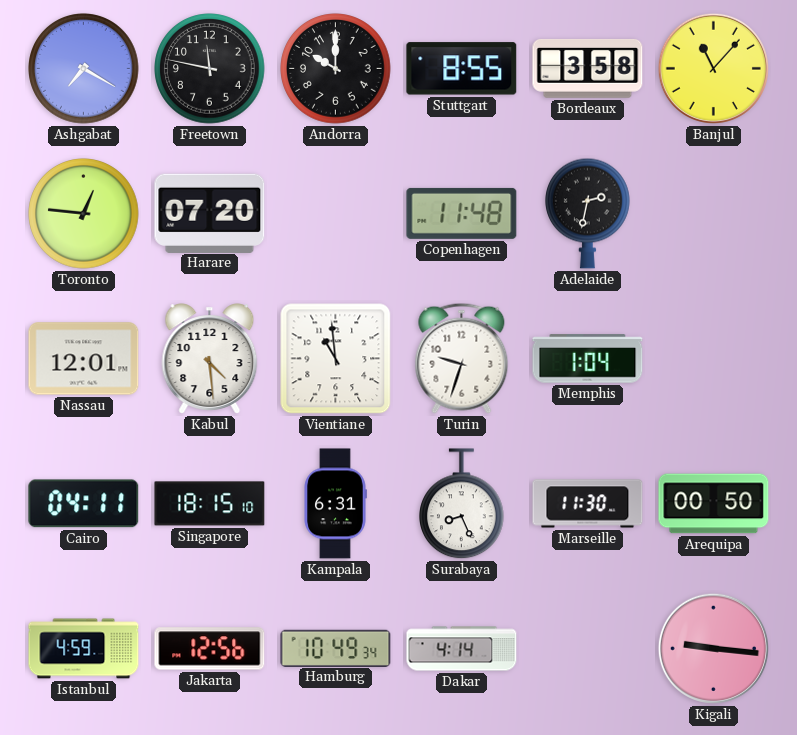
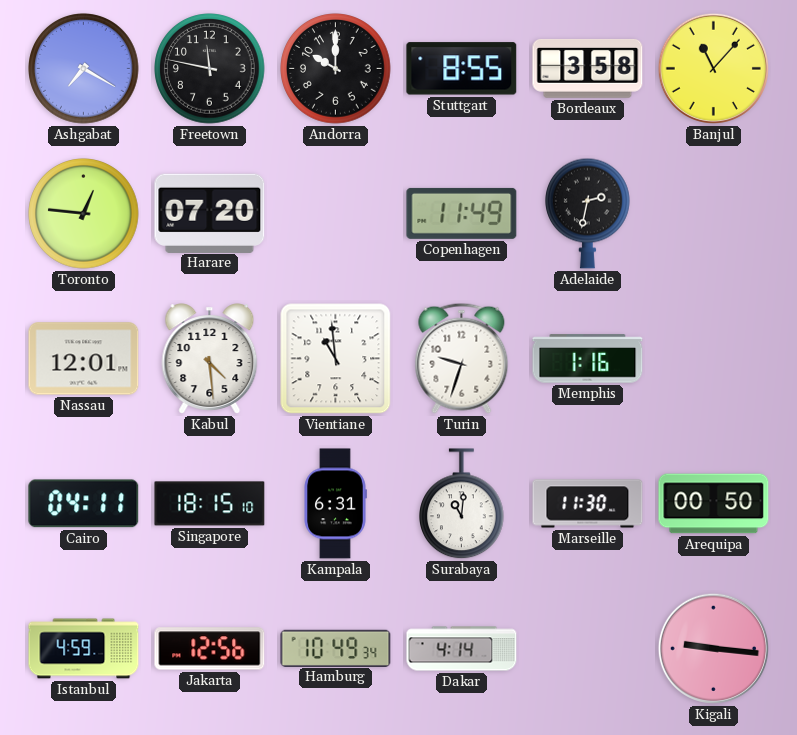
Copenhagen: 11:48 -> 11:49
Memphis: 1:04 -> 1:16
Surabaya: 8:26 -> 11:01
